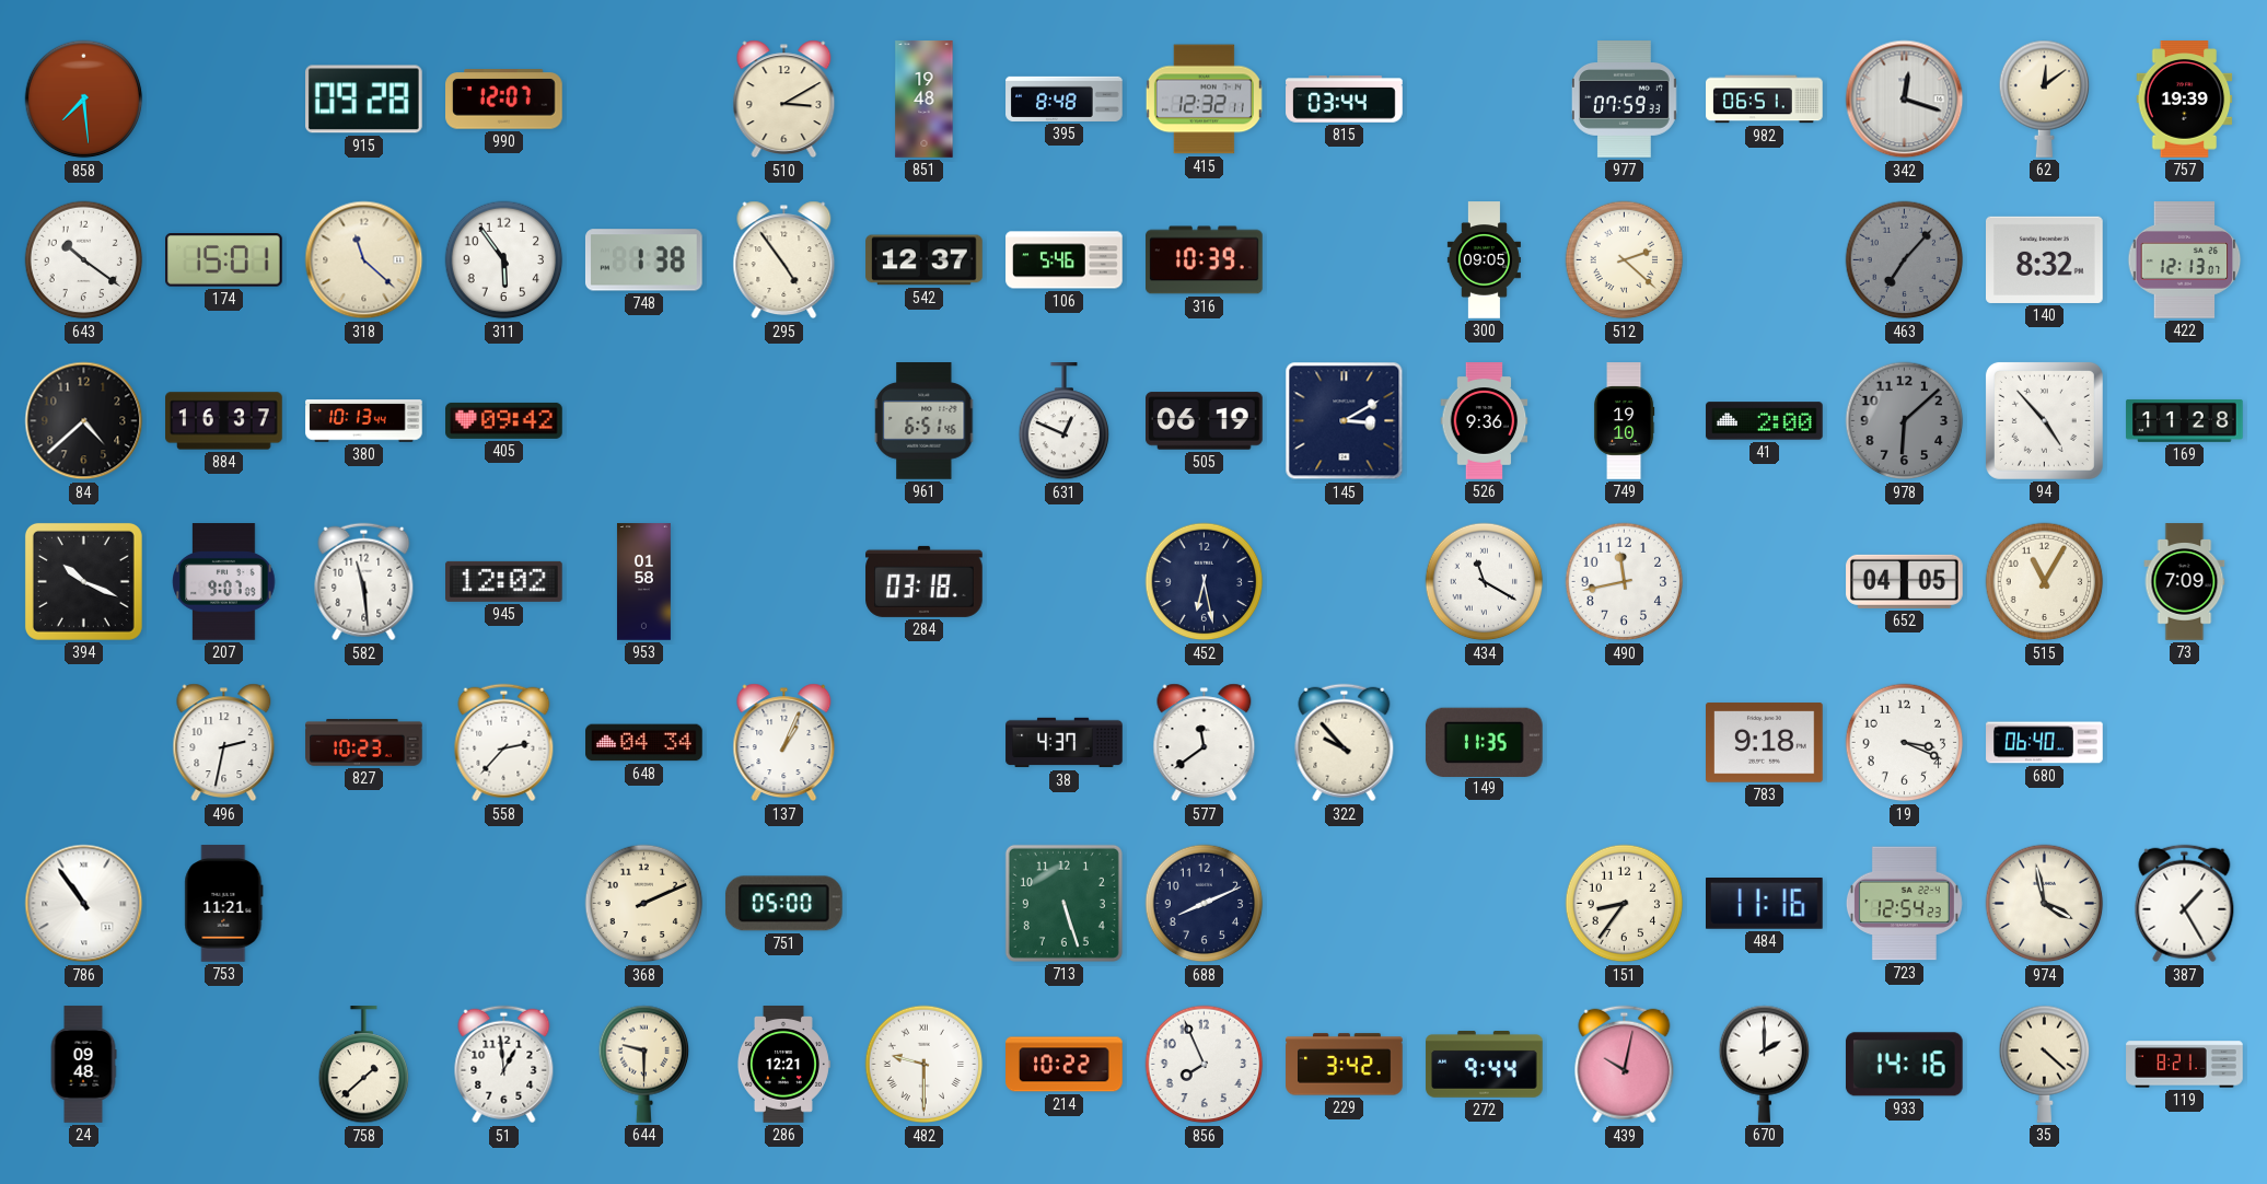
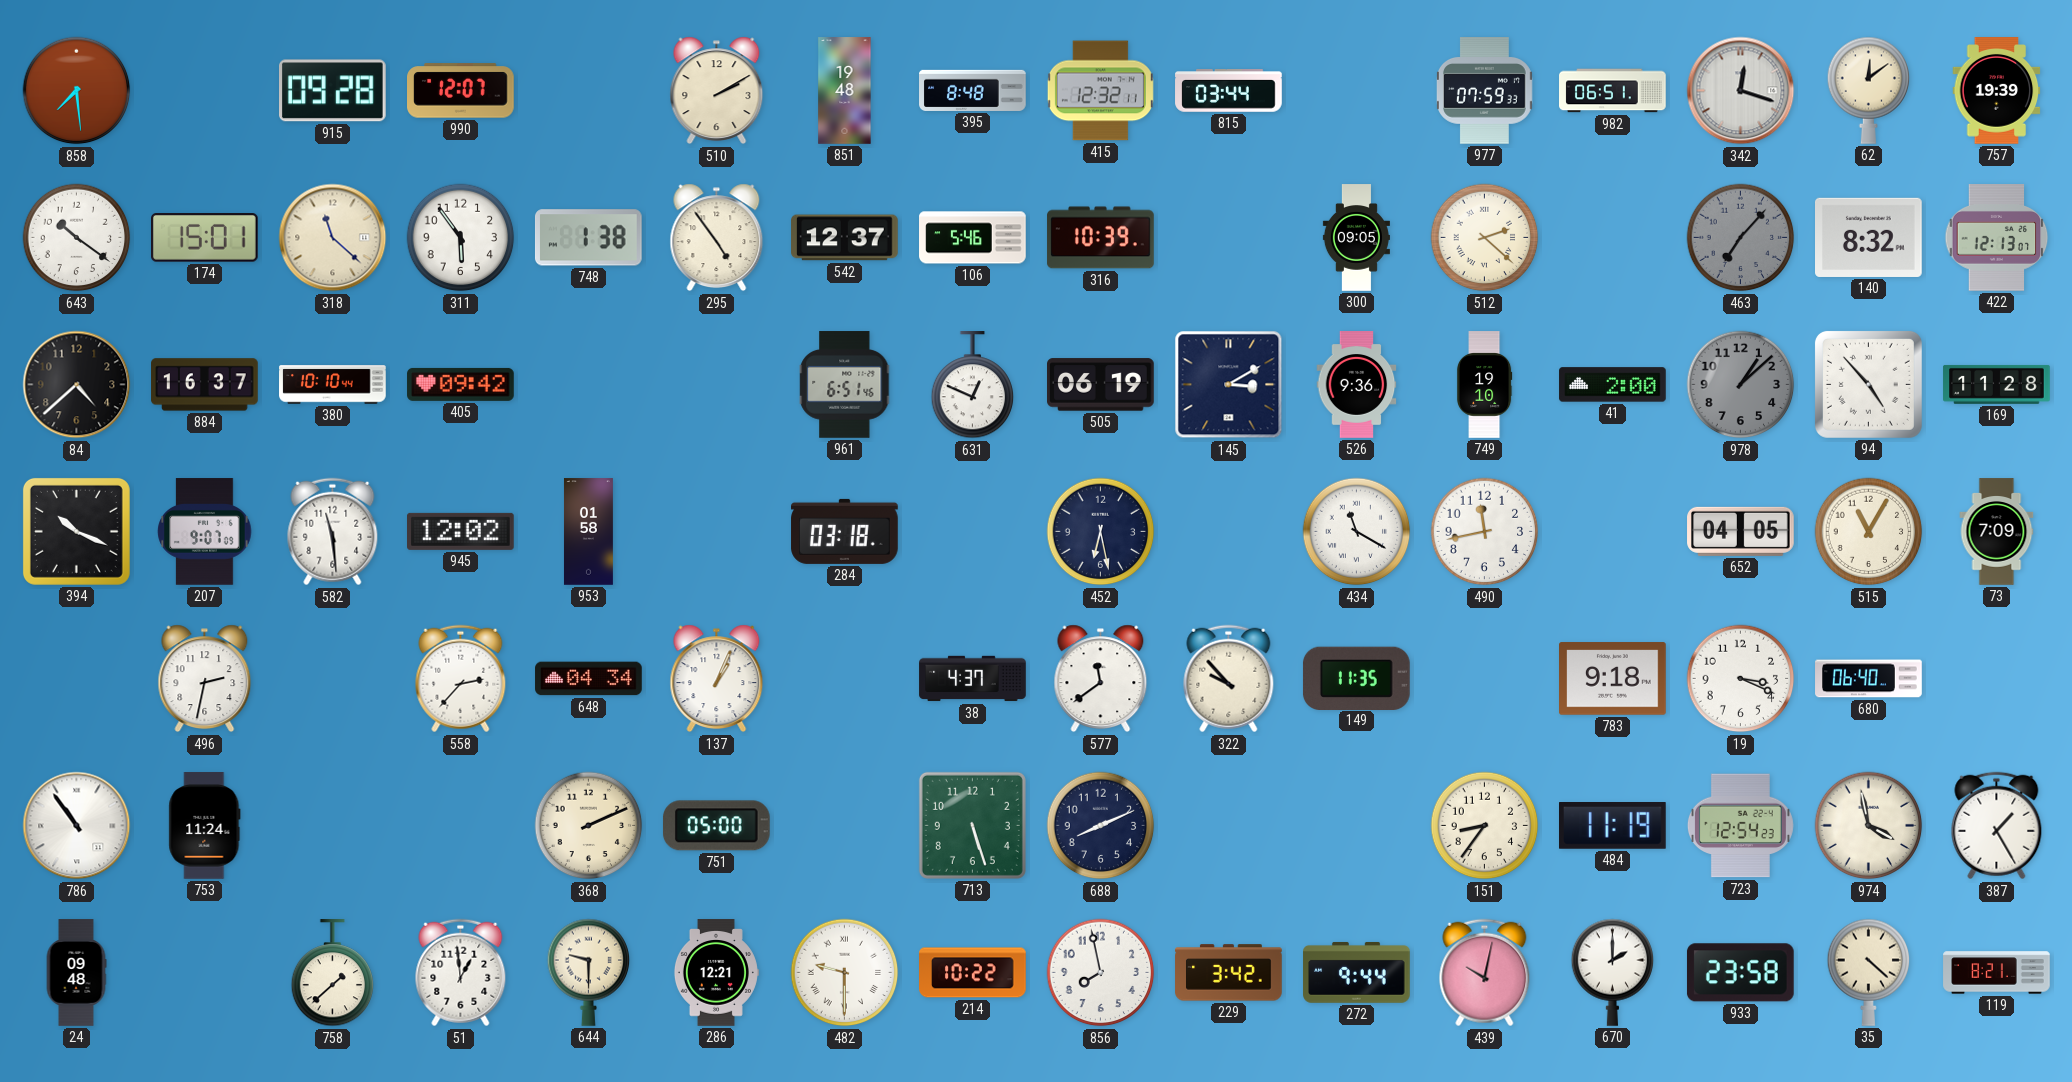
510: 3:10 -> 2:10
380: 10:13 -> 10:10
978: 6:08 -> 1:08
827: 10:23 -> none
753: 11:21 -> 11:24
484: 11:16 -> 11:19
856: 7:56 -> 7:58
933: 14:16 -> 23:58
